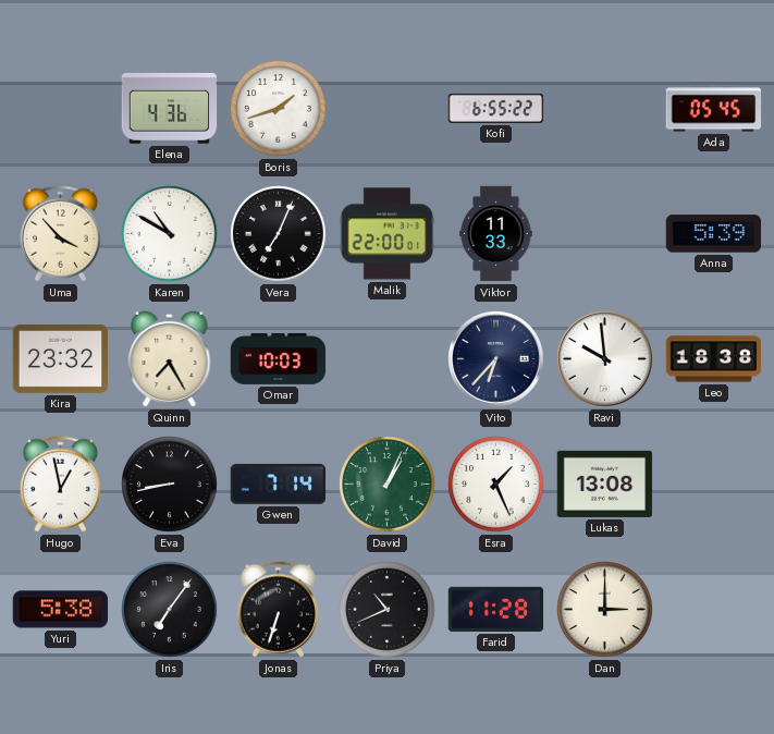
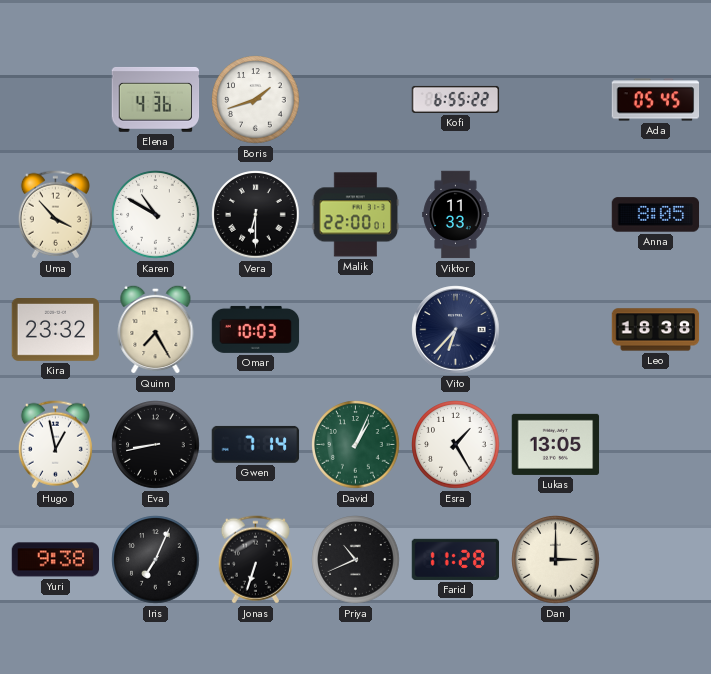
Vera: 7:04 -> 6:30
Anna: 5:39 -> 8:05
Ravi: 9:59 -> none
Esra: 1:26 -> 1:25
Lukas: 13:08 -> 13:05
Yuri: 5:38 -> 9:38
Iris: 7:06 -> 7:04
